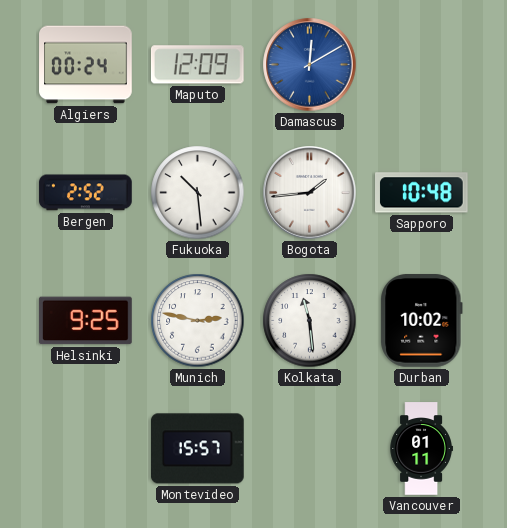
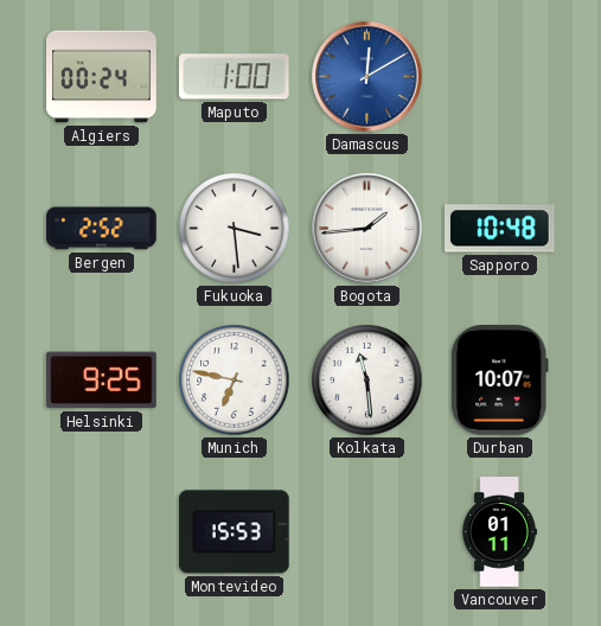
Maputo: 12:09 -> 1:00
Fukuoka: 10:29 -> 3:29
Munich: 2:47 -> 6:47
Durban: 10:02 -> 10:07
Montevideo: 15:57 -> 15:53
